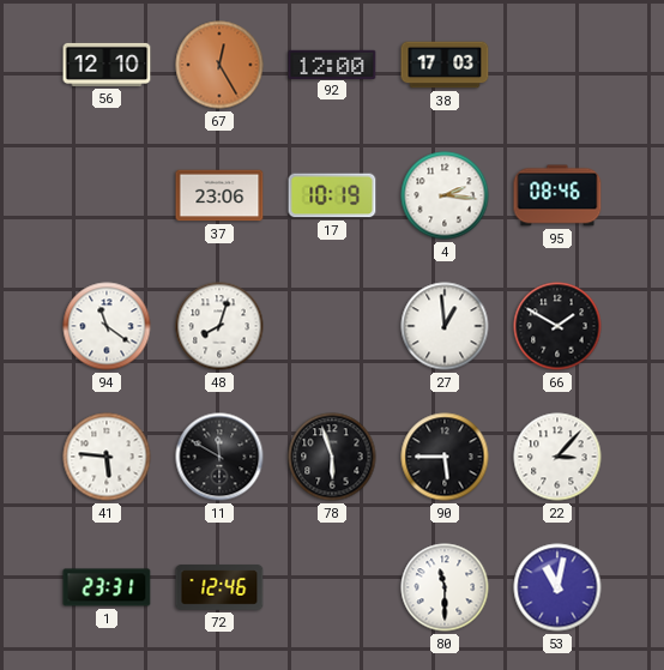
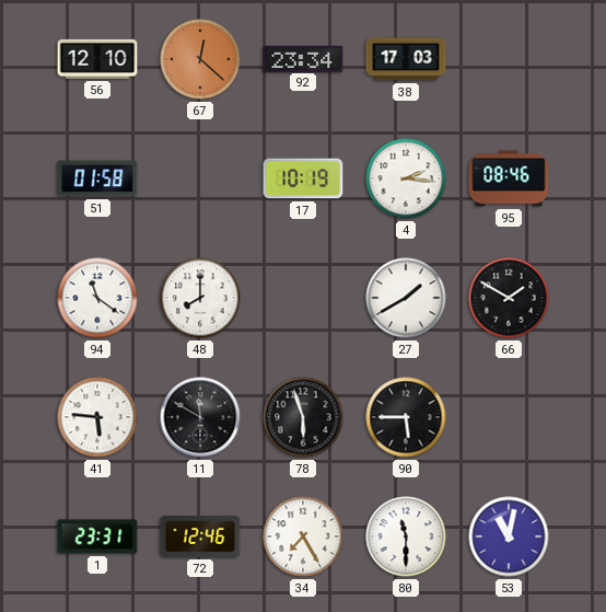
67: 12:25 -> 12:22
92: 12:00 -> 23:34
51: none -> 01:58
37: 23:06 -> none
48: 8:03 -> 8:00
27: 12:59 -> 1:40
22: 3:07 -> none
34: none -> 7:25
